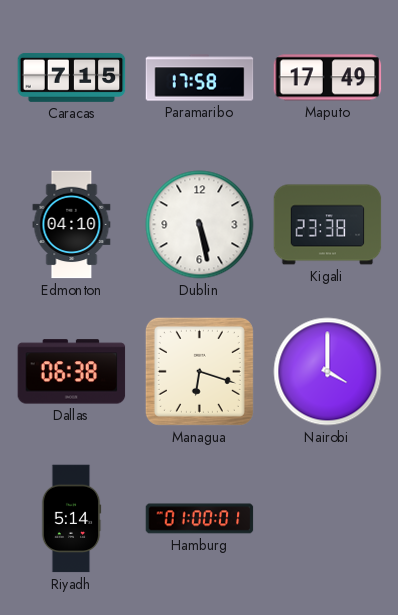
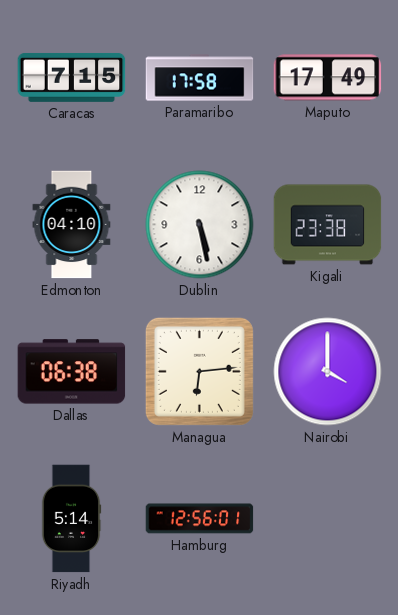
Managua: 6:18 -> 6:14
Hamburg: 01:00 -> 12:56
